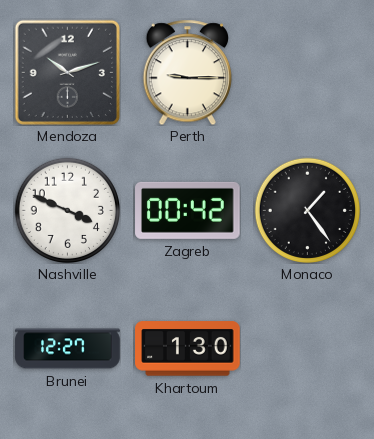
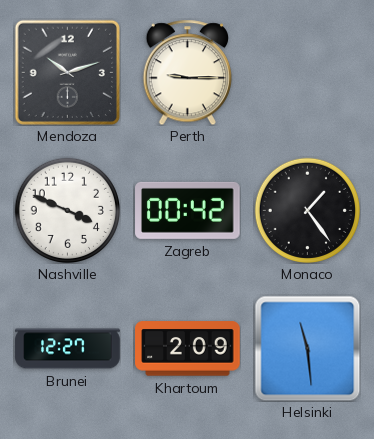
Khartoum: 1:30 -> 2:09
Helsinki: none -> 11:29
